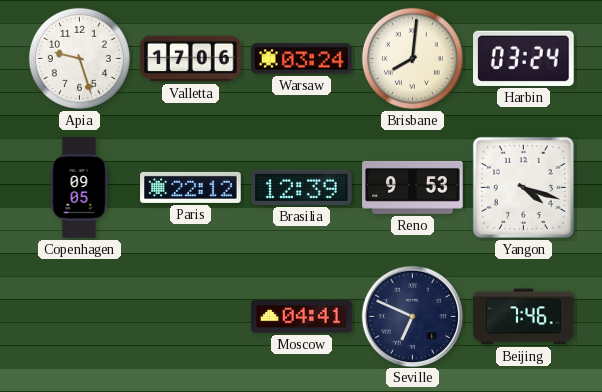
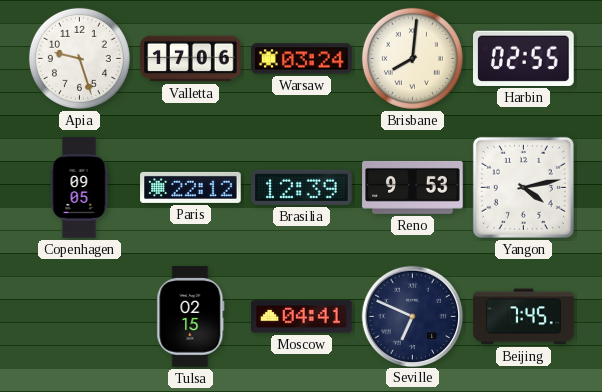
Harbin: 03:24 -> 02:55
Yangon: 4:18 -> 4:13
Tulsa: none -> 02:15
Beijing: 7:46 -> 7:45
